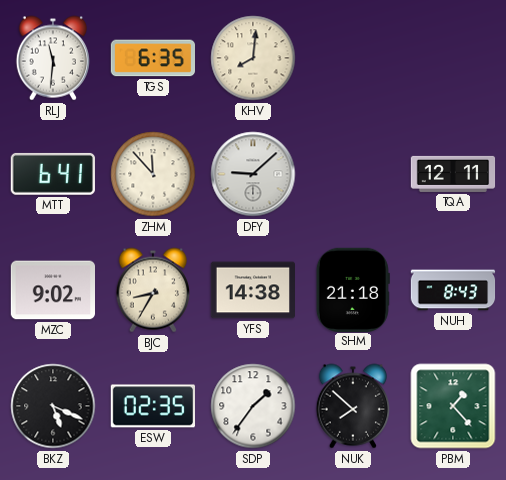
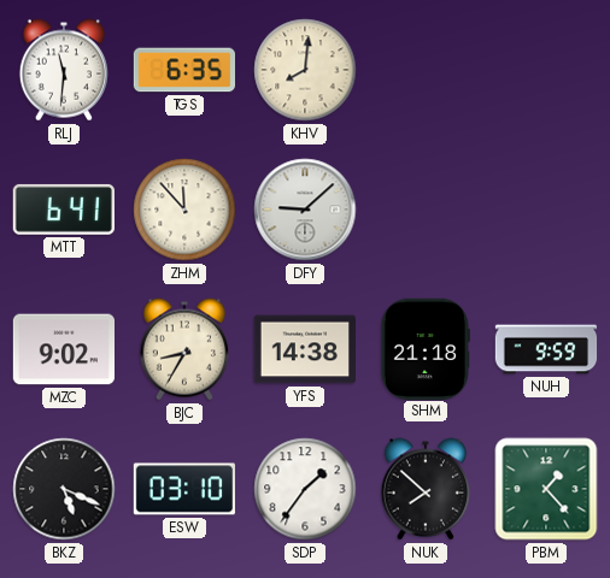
TQA: 12:11 -> none
NUH: 8:43 -> 9:59
ESW: 02:35 -> 03:10
